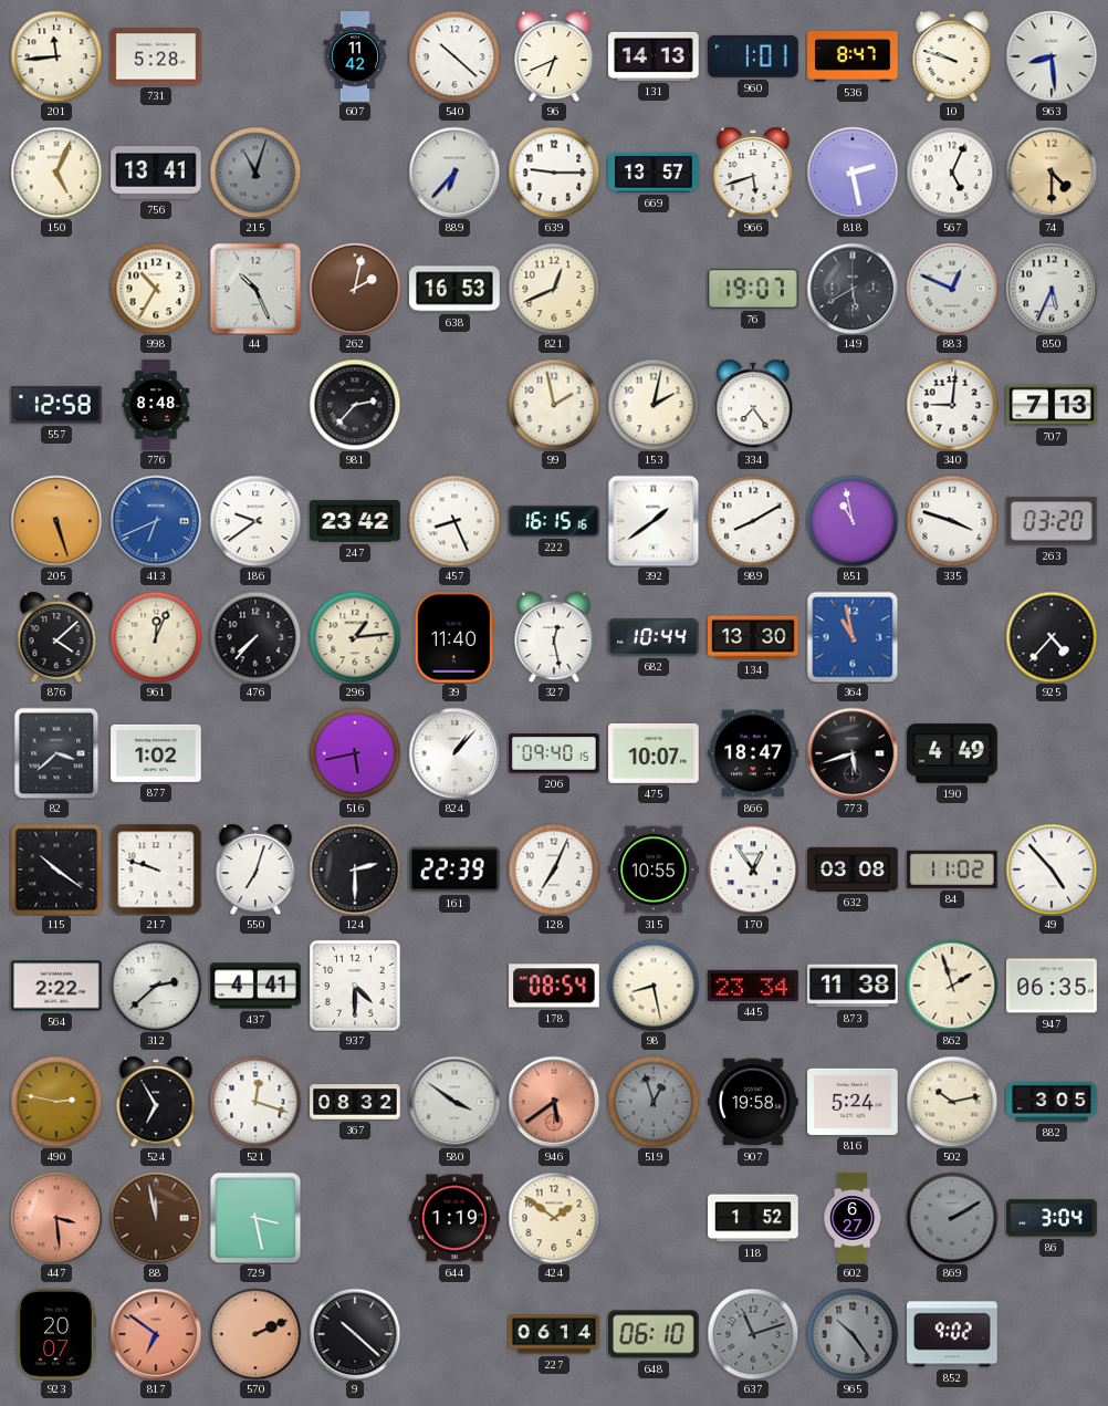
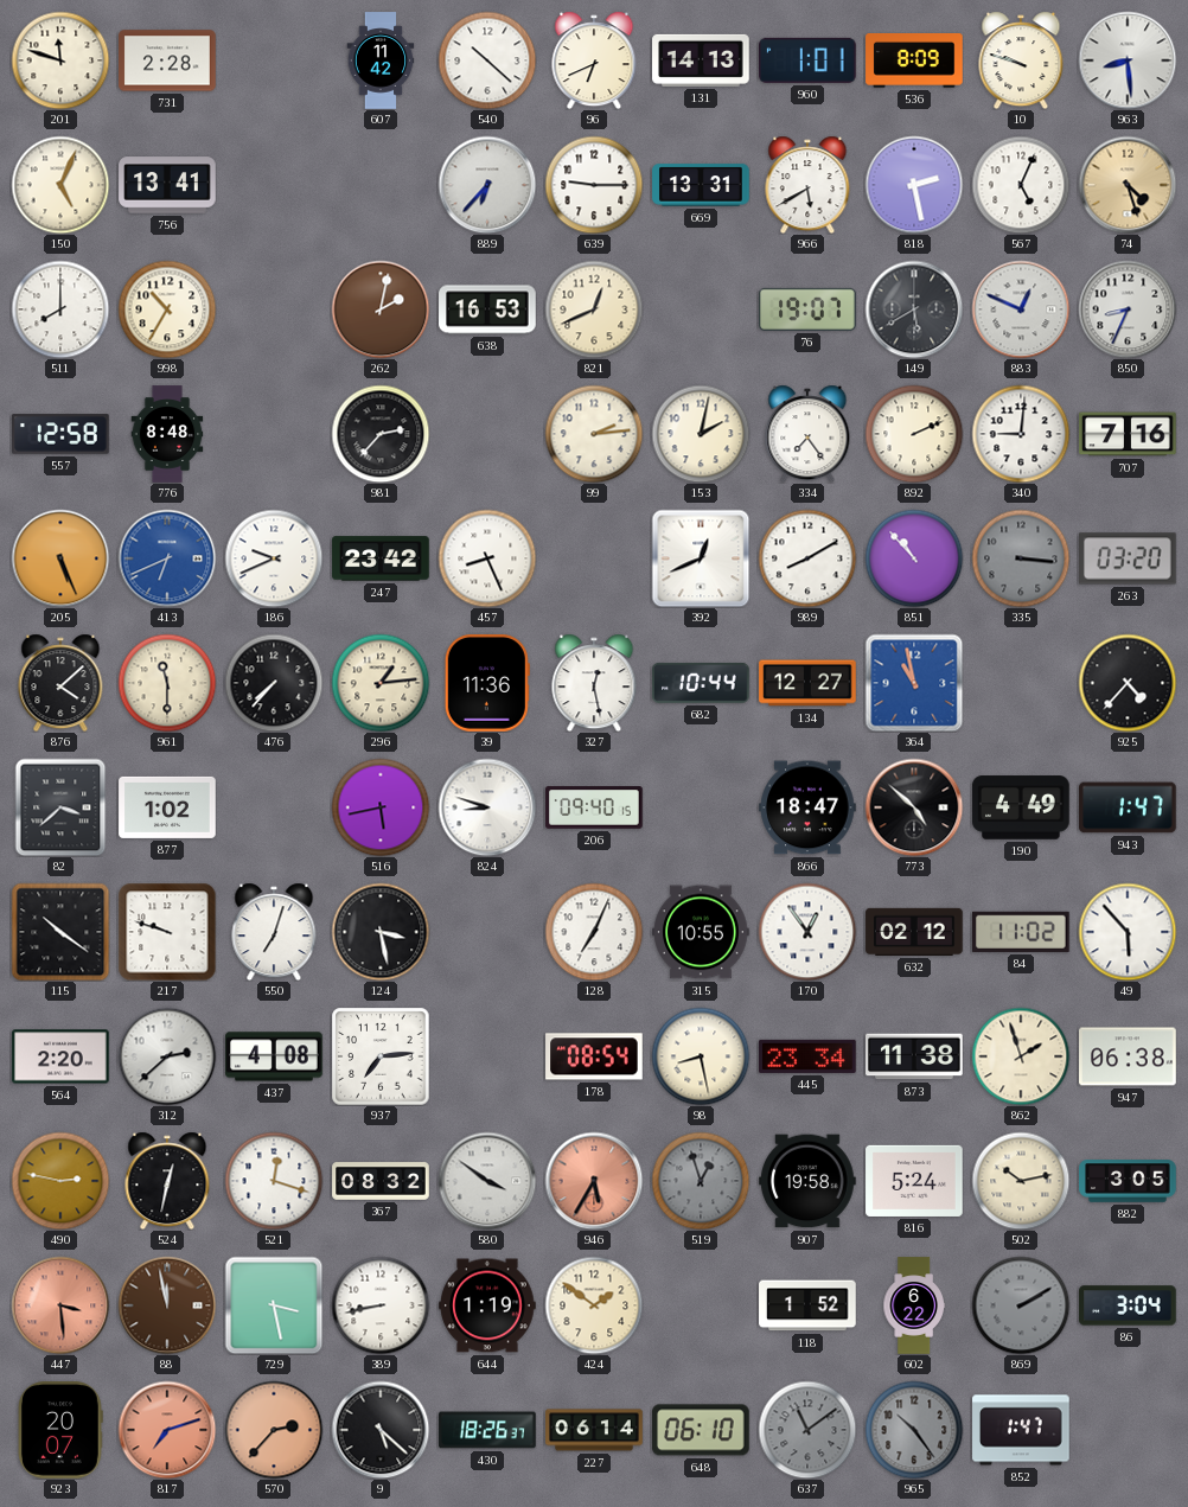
201: 11:44 -> 11:48
731: 5:28 -> 2:28
536: 8:47 -> 8:09
215: 11:03 -> none
669: 13:57 -> 13:31
966: 5:42 -> 5:40
74: 4:30 -> 4:27
511: none -> 8:00
44: 10:26 -> none
850: 5:34 -> 8:34
99: 1:58 -> 2:14
892: none -> 2:11
707: 7:13 -> 7:16
205: 5:27 -> 5:26
186: 9:39 -> 9:41
222: 16:15 -> none
392: 1:39 -> 12:41
851: 10:58 -> 10:53
335: 3:48 -> 3:16
335 dial: white -> grey
961: 12:04 -> 11:30
39: 11:40 -> 11:36
134: 13:30 -> 12:27
824: 1:07 -> 8:48
475: 10:07 -> none
773: 5:42 -> 4:52
943: none -> 1:47
124: 2:30 -> 3:28
161: 22:39 -> none
632: 03:08 -> 02:12
49: 4:53 -> 5:53
564: 2:22 -> 2:20
437: 4:41 -> 4:08
937: 4:30 -> 7:14
947: 06:35 -> 06:38
524: 6:55 -> 12:32
946: 5:39 -> 5:35
389: none -> 8:43
602: 6:27 -> 6:22
817: 6:51 -> 7:12
570: 2:11 -> 2:37
9: 10:22 -> 5:22
430: none -> 18:26
637: 11:12 -> 11:09
852: 9:02 -> 1:47
